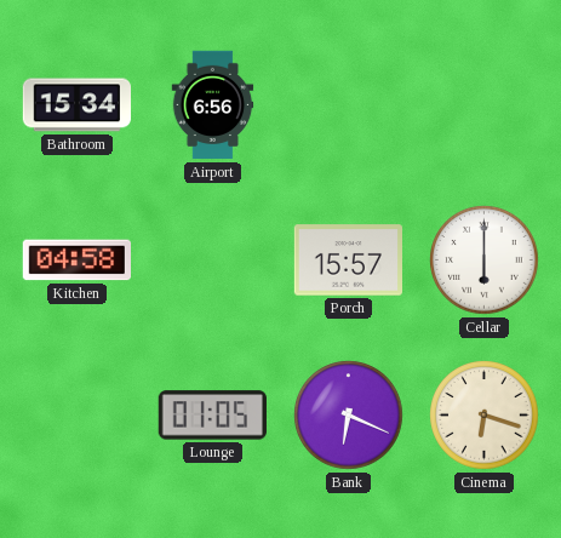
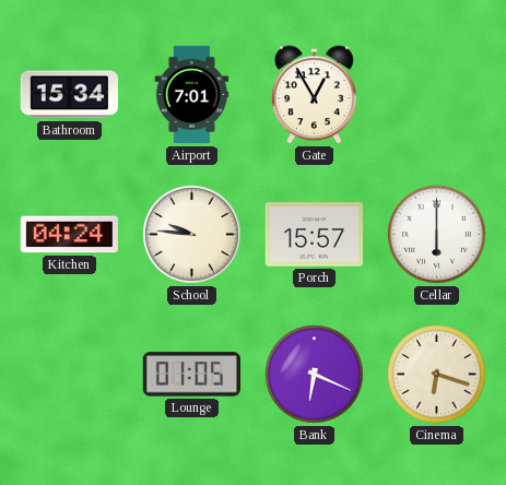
Airport: 6:56 -> 7:01
Gate: none -> 12:55
Kitchen: 04:58 -> 04:24
School: none -> 9:46
